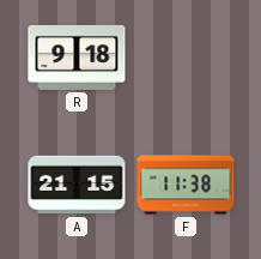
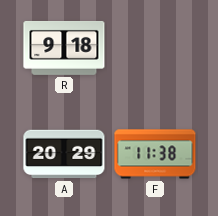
A: 21:15 -> 20:29
